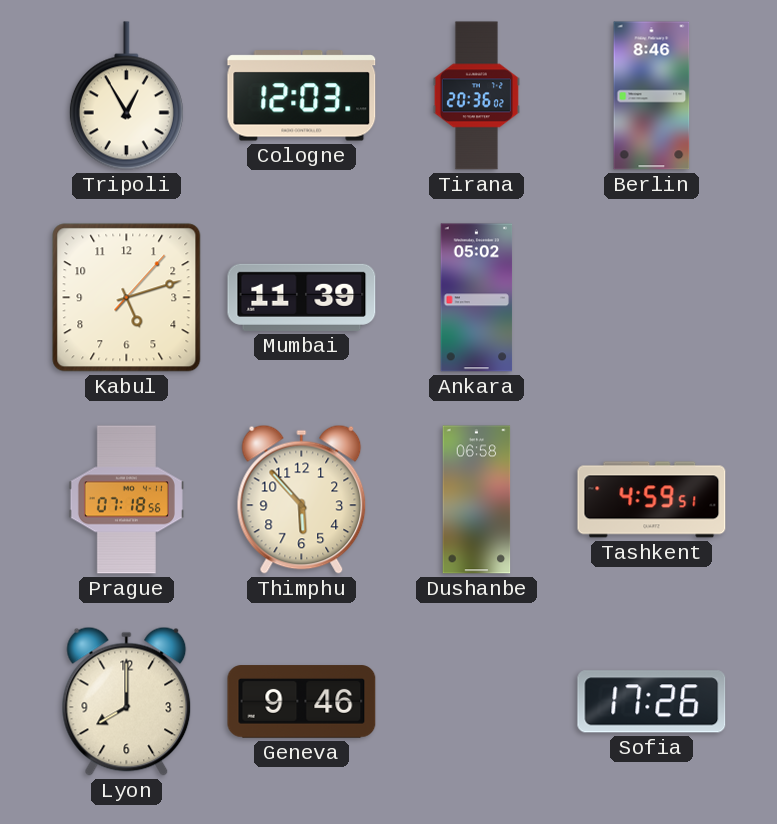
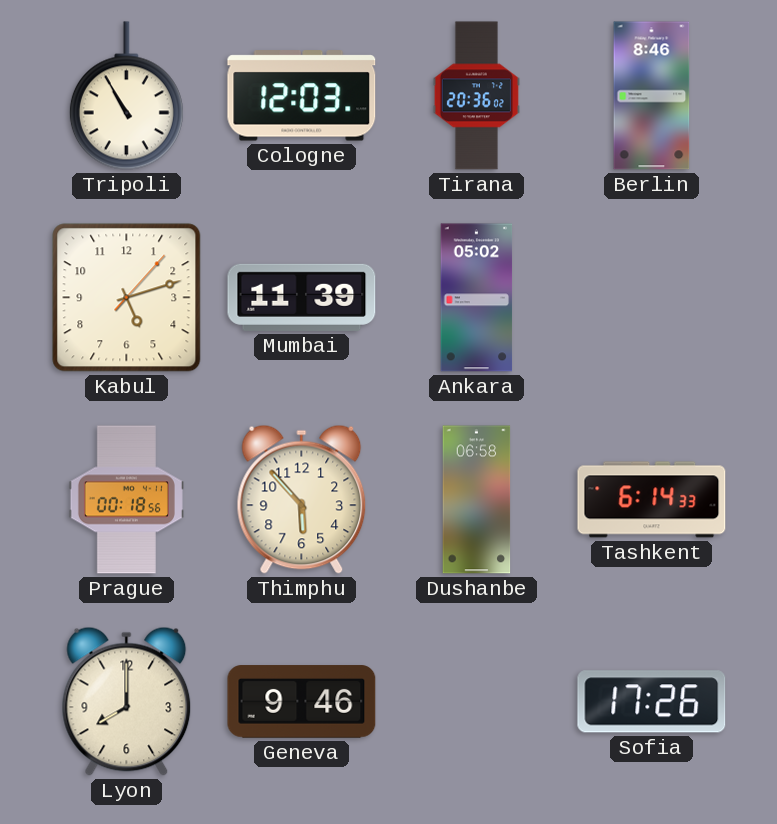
Tripoli: 12:55 -> 10:55
Prague: 07:18 -> 00:18
Tashkent: 4:59 -> 6:14
